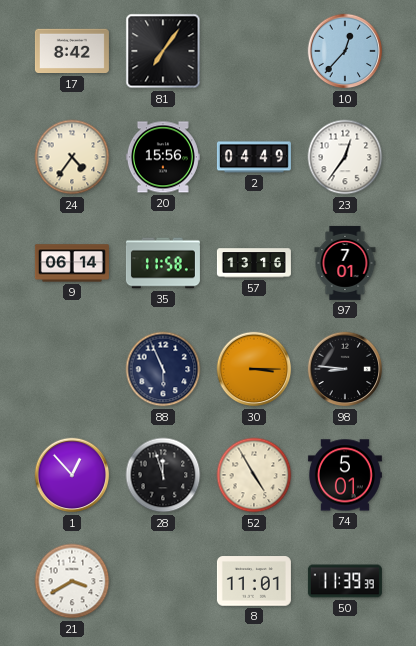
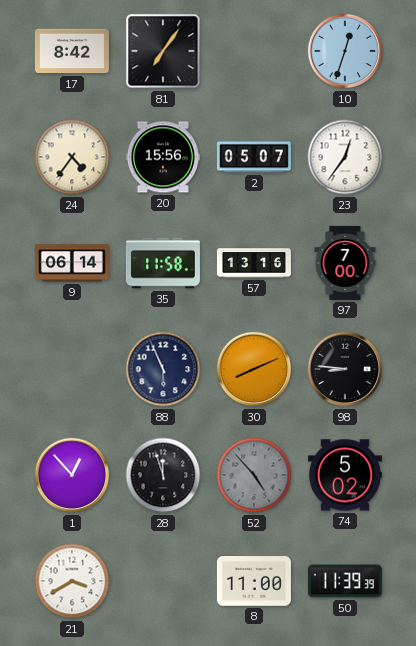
10: 12:37 -> 12:33
2: 04:49 -> 05:07
97: 7:01 -> 7:00
30: 3:15 -> 8:11
52: 4:55 -> 4:53
52 dial: cream -> grey
74: 5:01 -> 5:02
8: 11:01 -> 11:00
